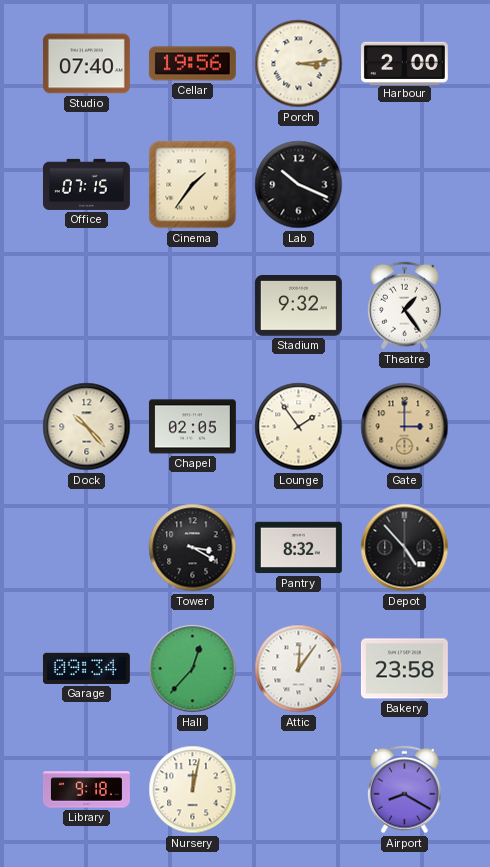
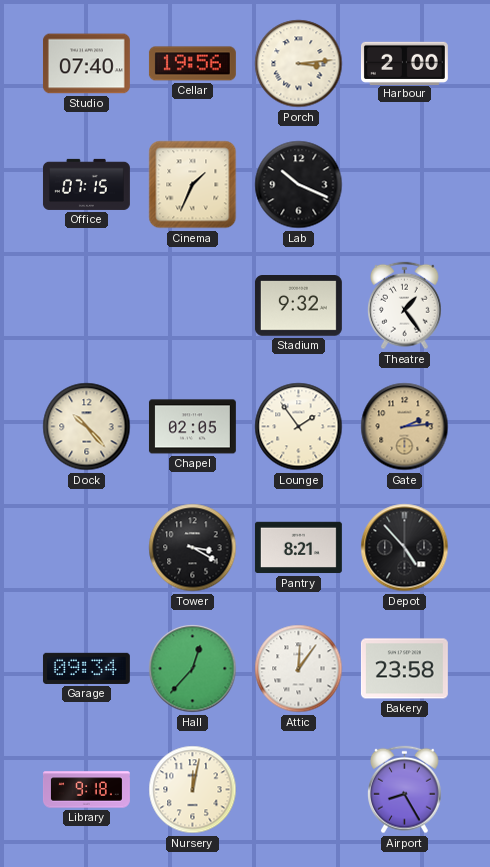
Cinema: 1:36 -> 1:34
Gate: 3:00 -> 2:14
Pantry: 8:32 -> 8:21
Airport: 8:20 -> 8:25
